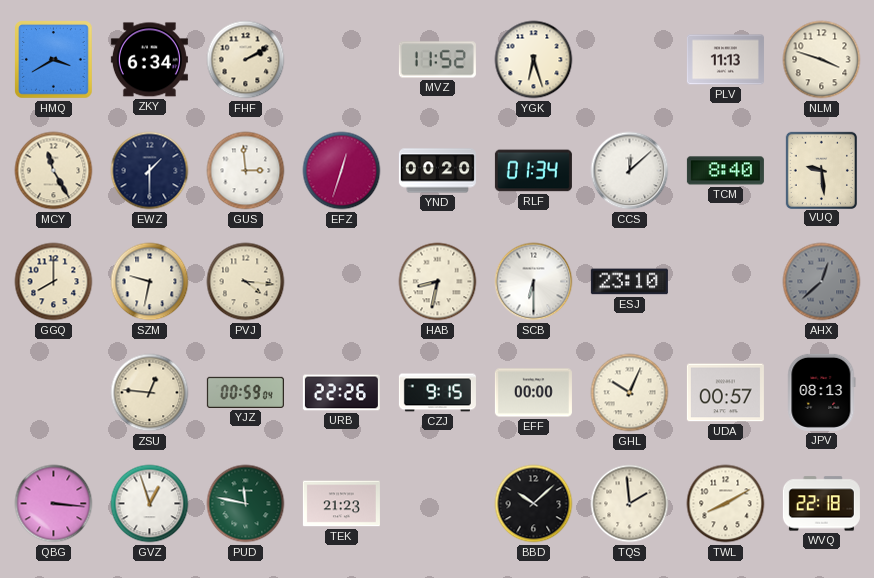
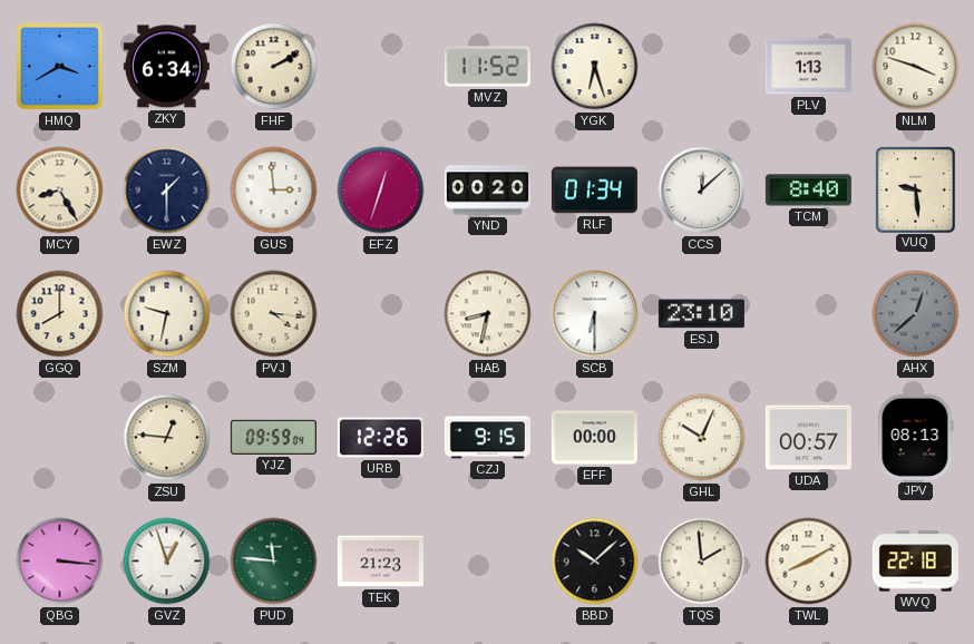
PLV: 11:13 -> 1:13
MCY: 11:25 -> 8:25
YJZ: 00:59 -> 09:59
URB: 22:26 -> 12:26
PUD: 11:47 -> 11:46
